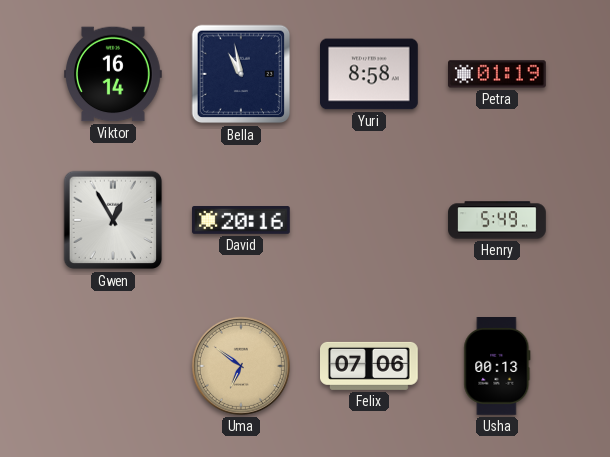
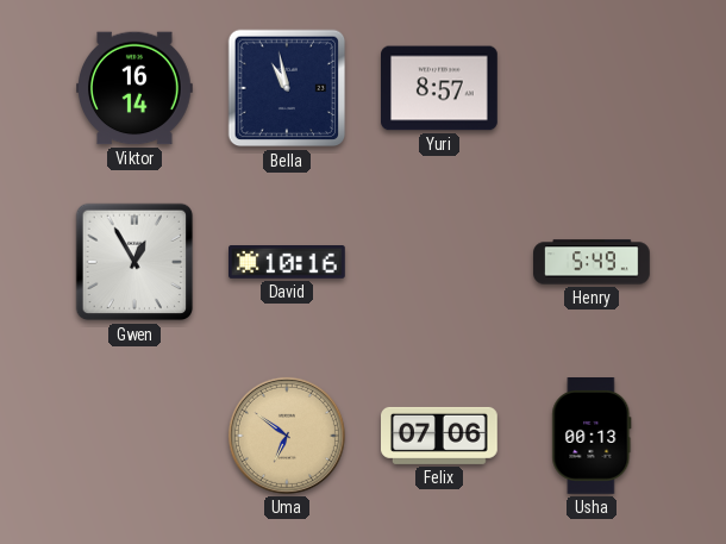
Yuri: 8:58 -> 8:57
Petra: 01:19 -> none
David: 20:16 -> 10:16
